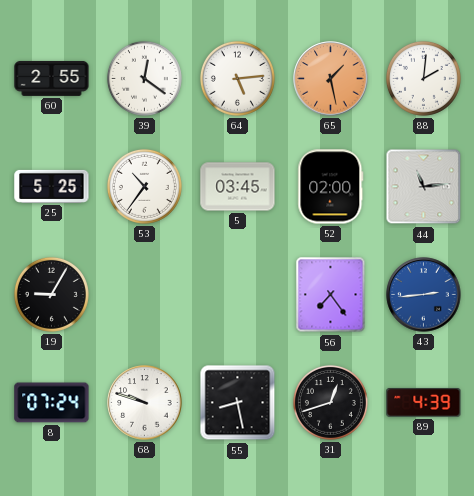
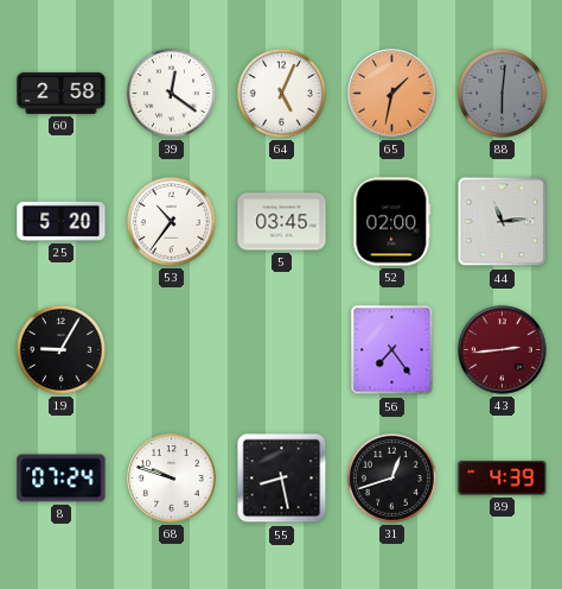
60: 2:55 -> 2:58
64: 5:14 -> 5:04
65: 1:28 -> 1:32
88: 2:01 -> 6:01
88 dial: white -> grey
25: 5:25 -> 5:20
43 dial: blue -> burgundy
